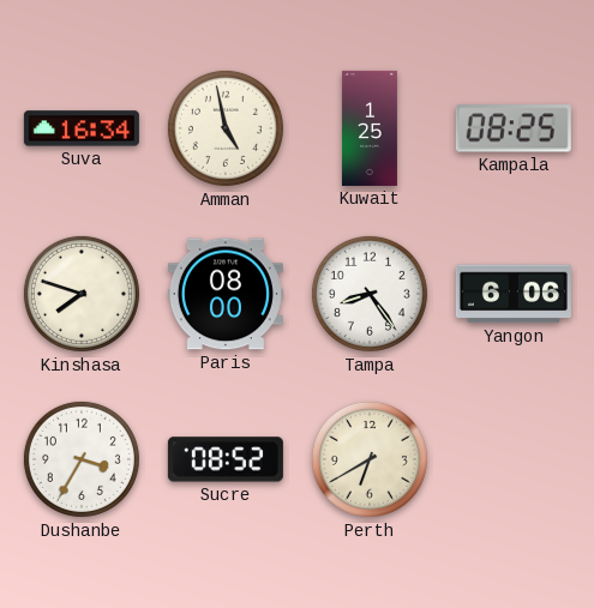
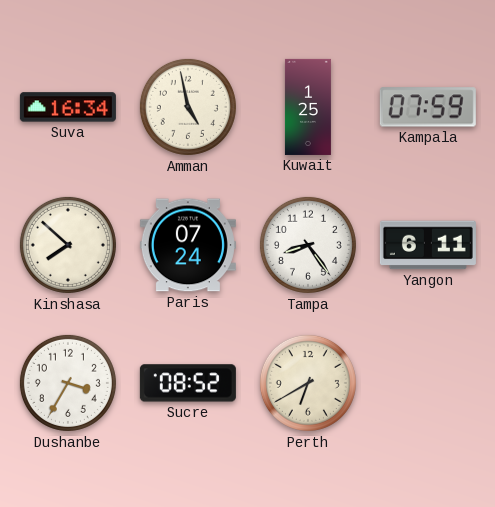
Kampala: 08:25 -> 07:59
Kinshasa: 7:48 -> 7:52
Paris: 08:00 -> 07:24
Yangon: 6:06 -> 6:11
